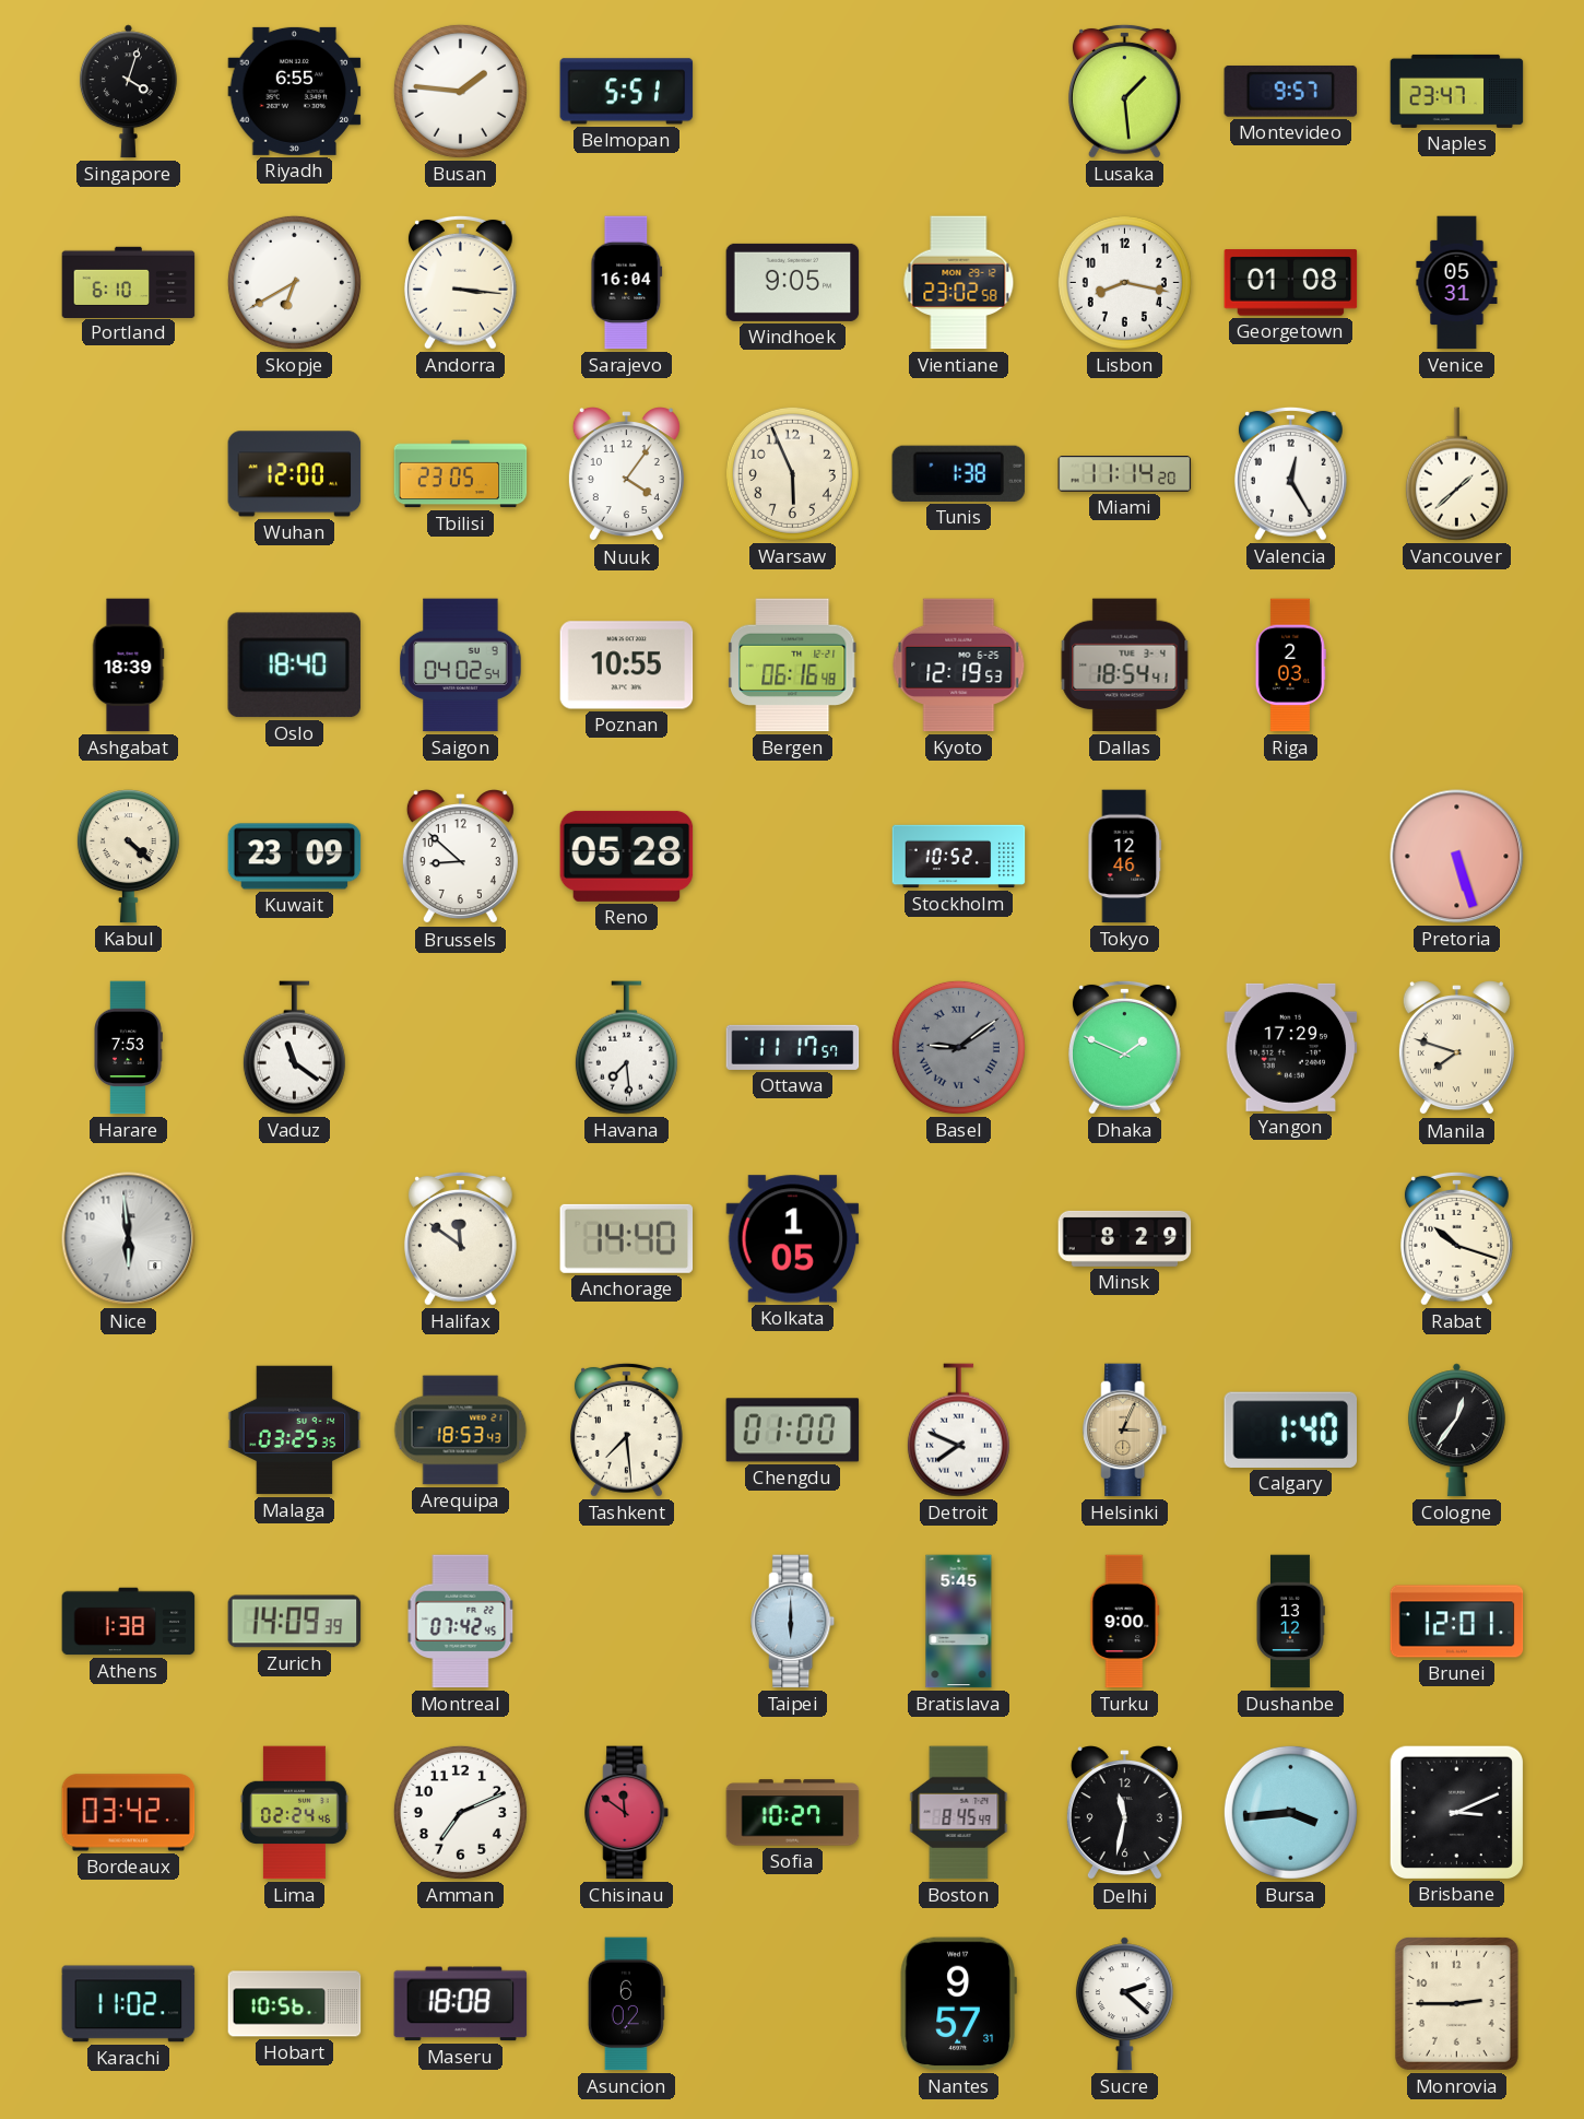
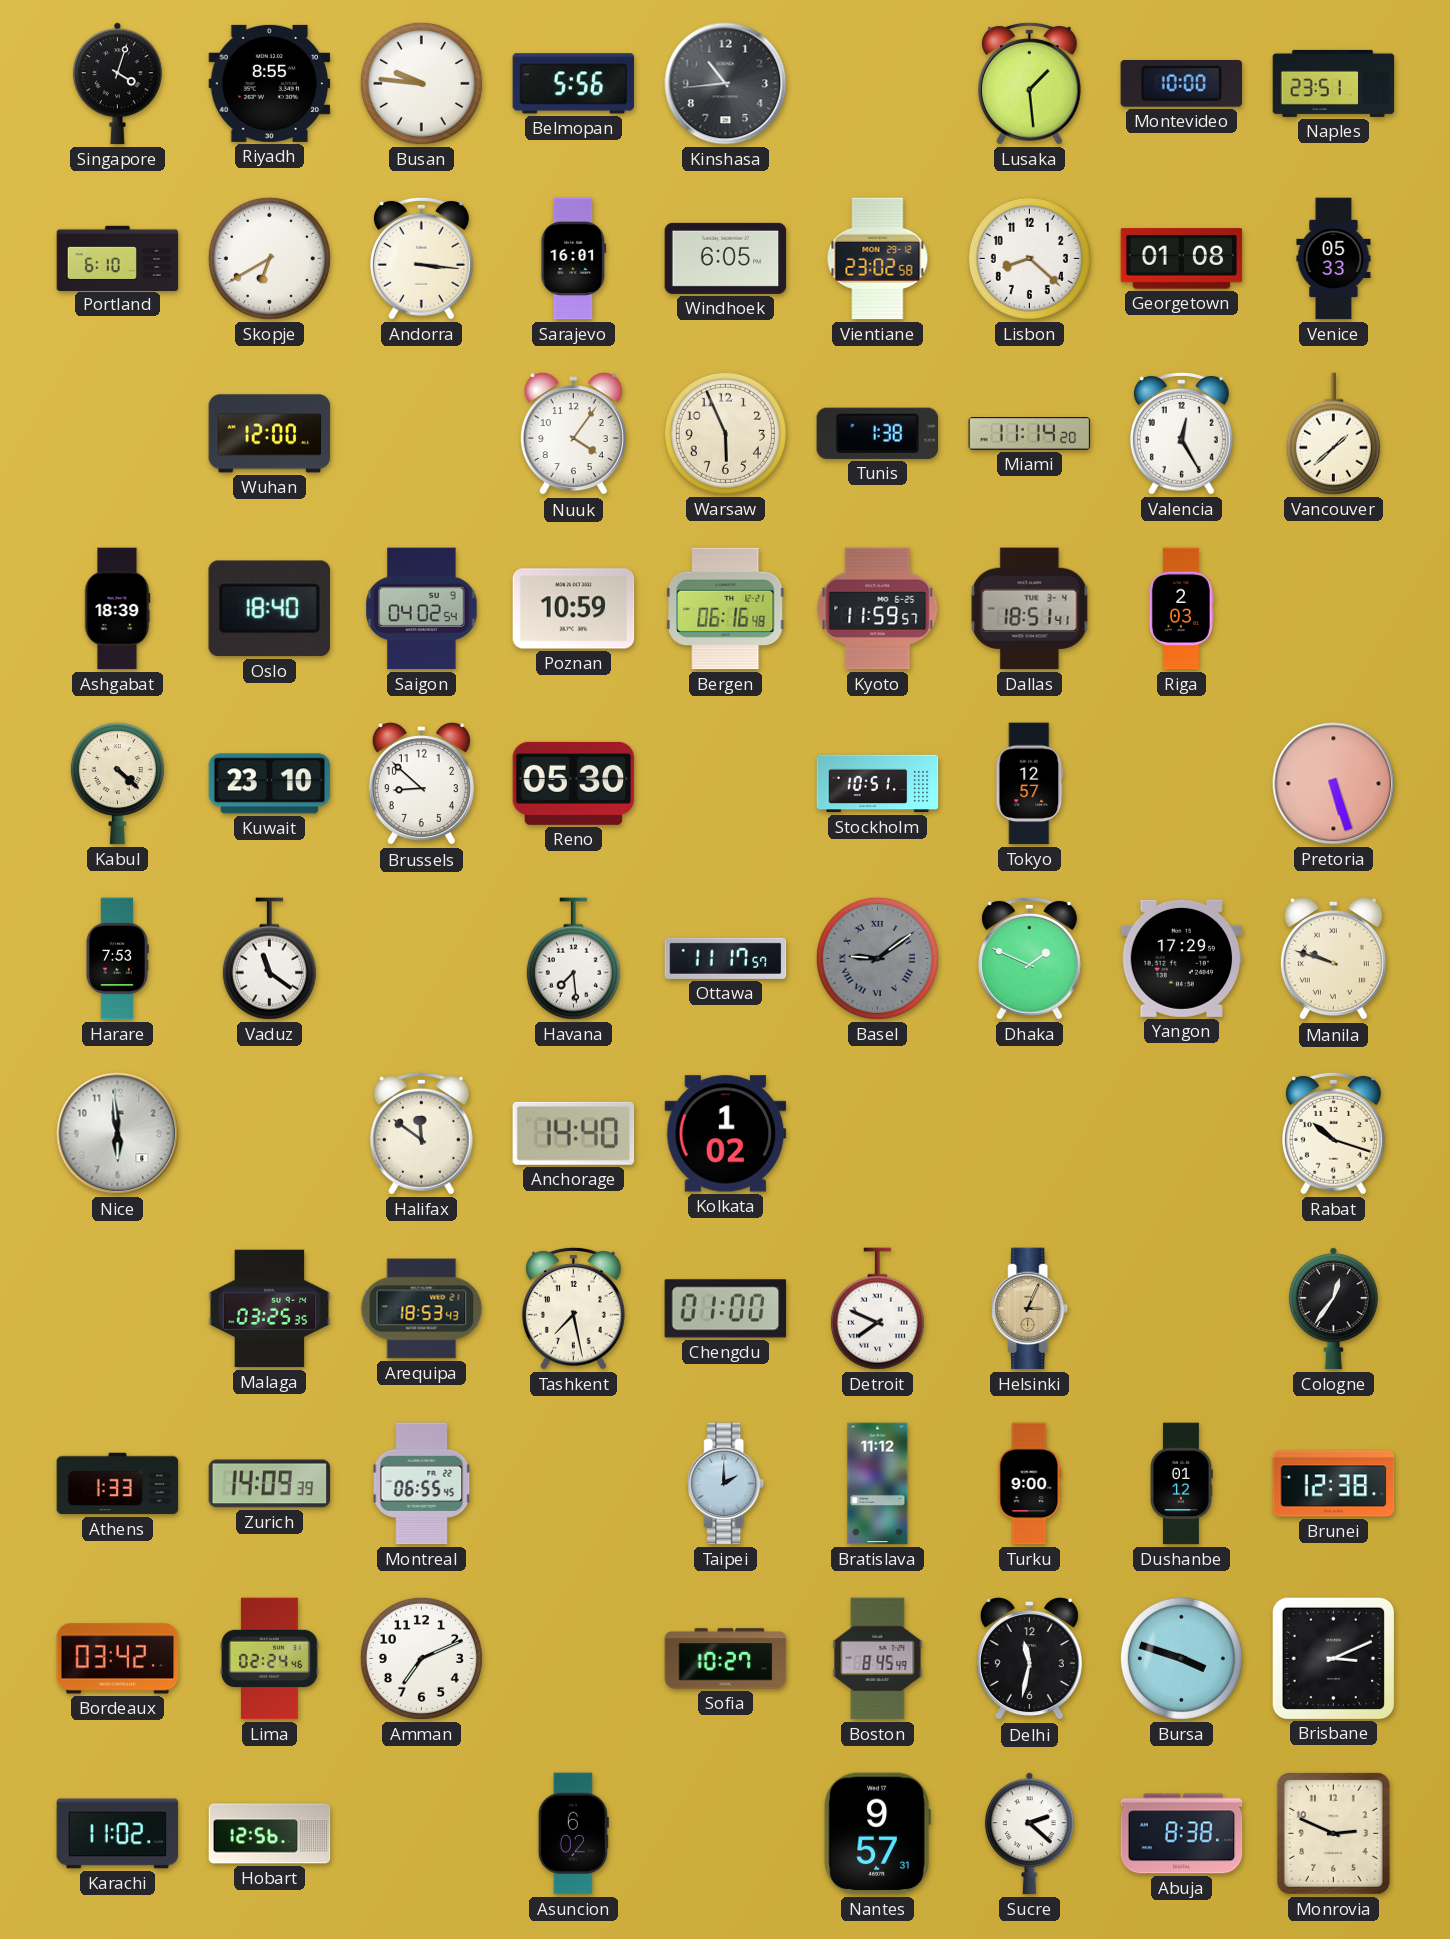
Riyadh: 6:55 -> 8:55
Busan: 1:46 -> 9:46
Belmopan: 5:51 -> 5:56
Kinshasa: none -> 10:44
Montevideo: 9:57 -> 10:00
Naples: 23:47 -> 23:51
Sarajevo: 16:04 -> 16:01
Windhoek: 9:05 -> 6:05
Lisbon: 8:17 -> 8:22
Venice: 05:31 -> 05:33
Tbilisi: 23:05 -> none
Poznan: 10:55 -> 10:59
Kyoto: 12:19 -> 11:59
Dallas: 18:54 -> 18:51
Kuwait: 23:09 -> 23:10
Reno: 05:28 -> 05:30
Stockholm: 10:52 -> 10:51
Tokyo: 12:46 -> 12:57
Manila: 7:48 -> 9:48
Kolkata: 1:05 -> 1:02
Minsk: 8:29 -> none
Tashkent: 7:29 -> 7:28
Calgary: 1:40 -> none
Athens: 1:38 -> 1:33
Montreal: 07:42 -> 06:55
Taipei: 6:00 -> 2:00
Bratislava: 5:45 -> 11:12
Dushanbe: 13:12 -> 01:12
Brunei: 12:01 -> 12:38
Chisinau: 11:51 -> none
Bursa: 3:44 -> 3:48
Hobart: 10:56 -> 12:56
Maseru: 18:08 -> none
Abuja: none -> 8:38
Monrovia: 2:45 -> 2:49
